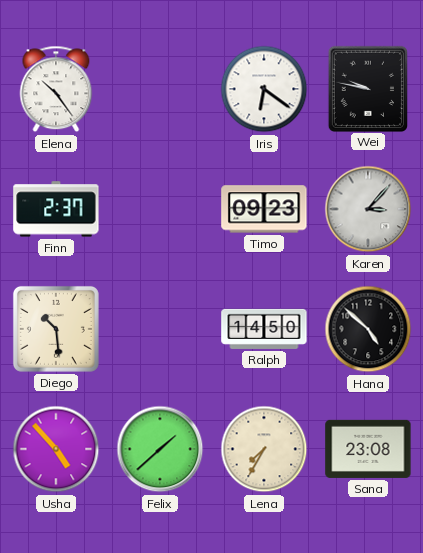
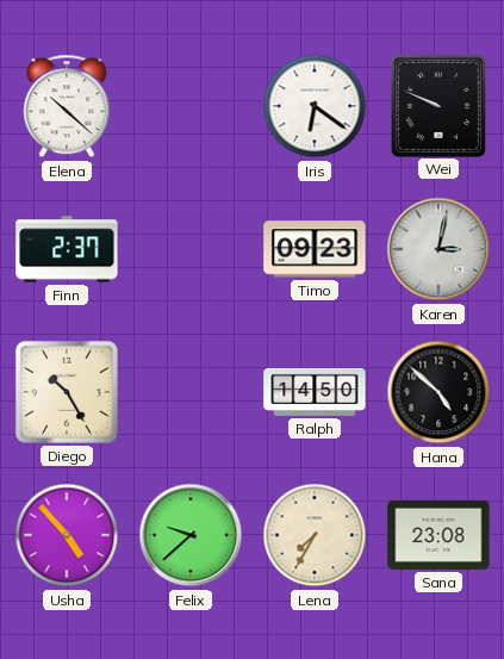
Elena: 10:24 -> 10:22
Wei: 9:47 -> 9:49
Karen: 3:07 -> 3:02
Diego: 10:29 -> 10:25
Felix: 1:38 -> 9:38
